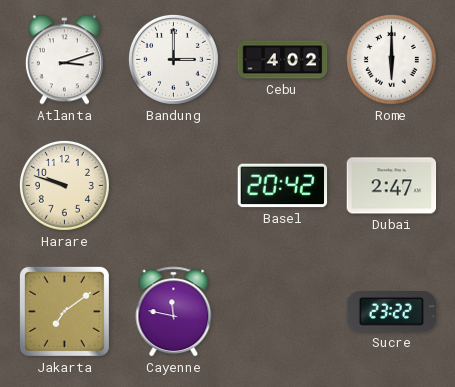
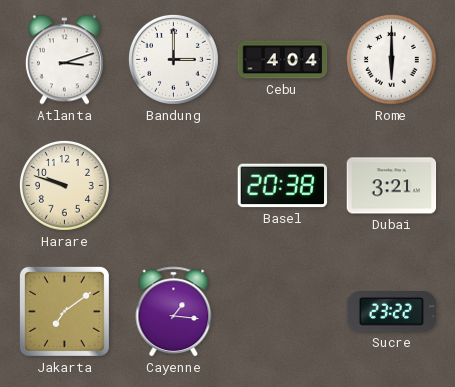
Cebu: 4:02 -> 4:04
Basel: 20:42 -> 20:38
Dubai: 2:47 -> 3:21
Cayenne: 11:47 -> 1:16
